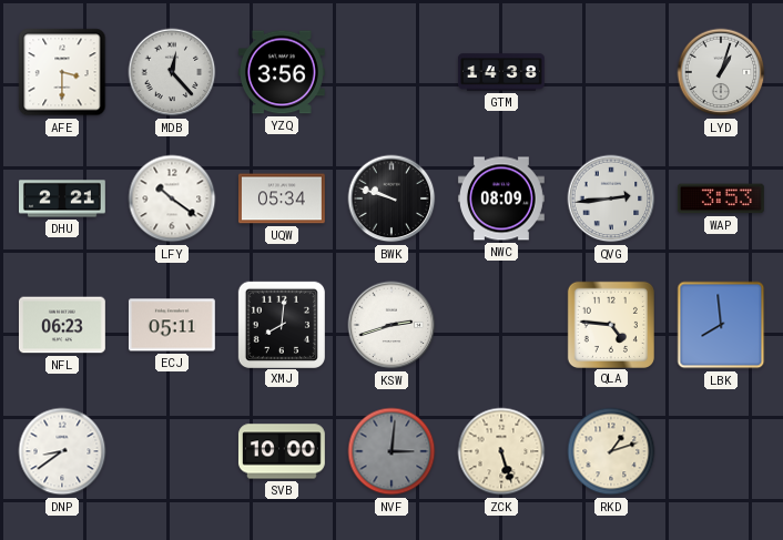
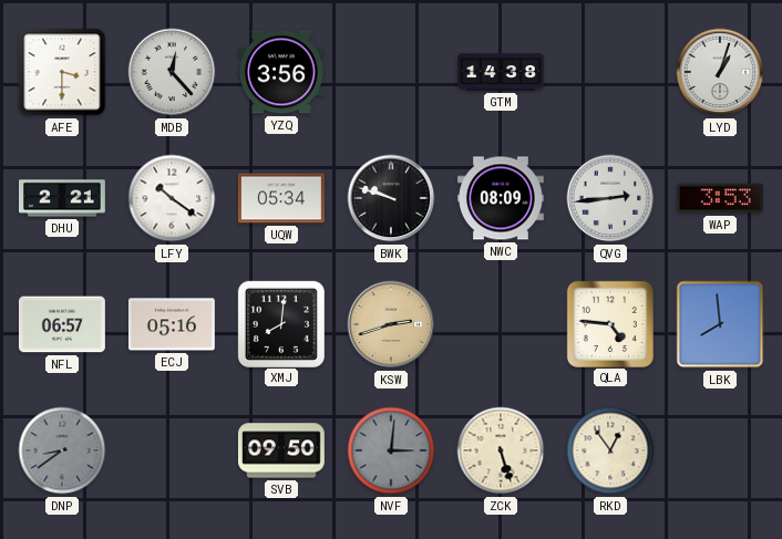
NFL: 06:23 -> 06:57
ECJ: 05:11 -> 05:16
KSW dial: white -> champagne
DNP dial: white -> grey
SVB: 10:00 -> 09:50
RKD: 1:12 -> 12:54
